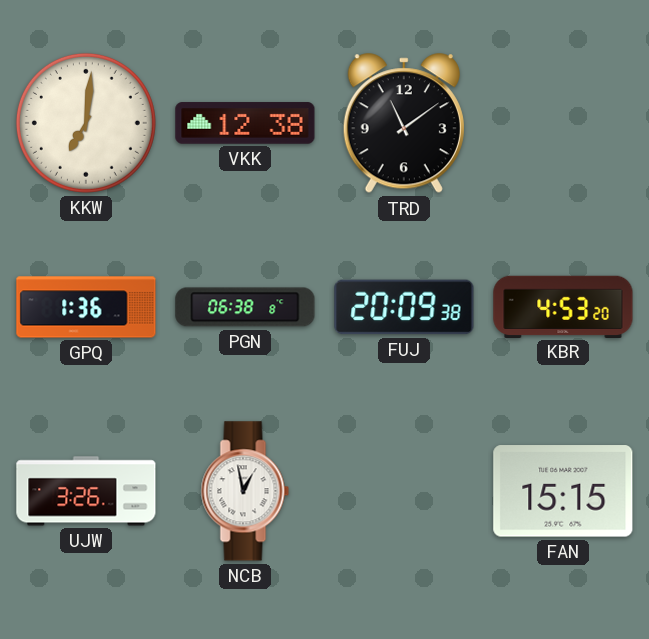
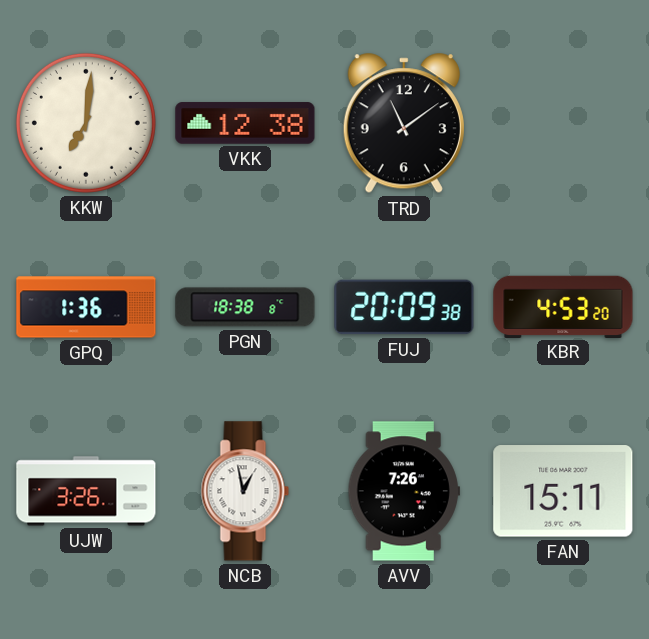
PGN: 06:38 -> 18:38
AVV: none -> 7:26
FAN: 15:15 -> 15:11
